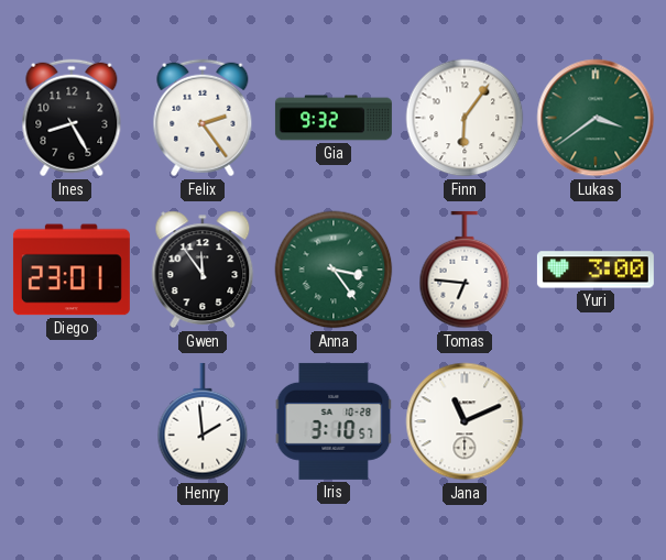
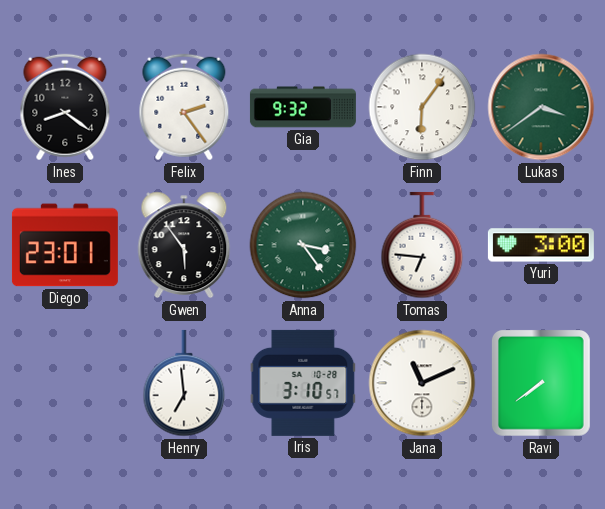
Ines: 8:25 -> 8:21
Gwen: 11:54 -> 5:54
Henry: 1:59 -> 6:59
Ravi: none -> 7:39
